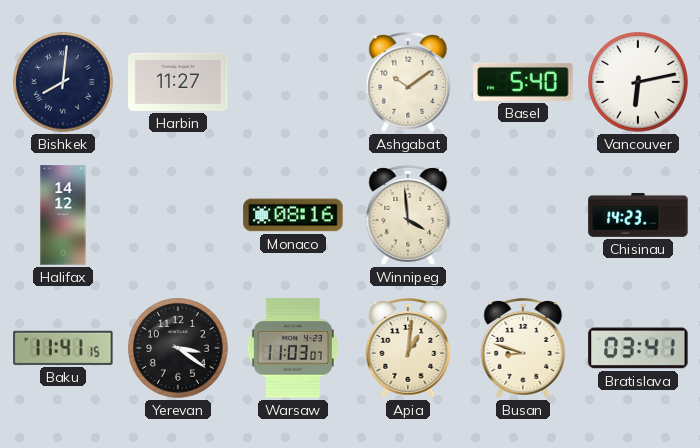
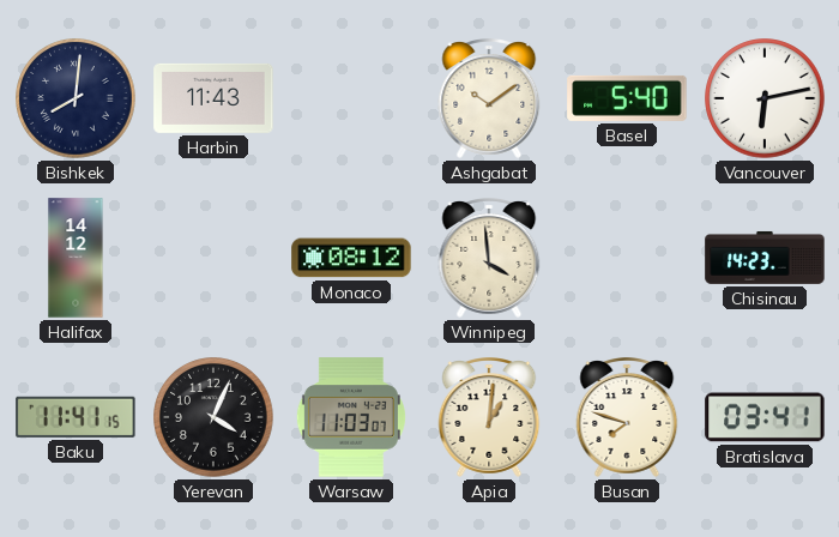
Harbin: 11:27 -> 11:43
Monaco: 08:16 -> 08:12
Yerevan: 3:21 -> 4:04
Busan: 8:48 -> 7:48
